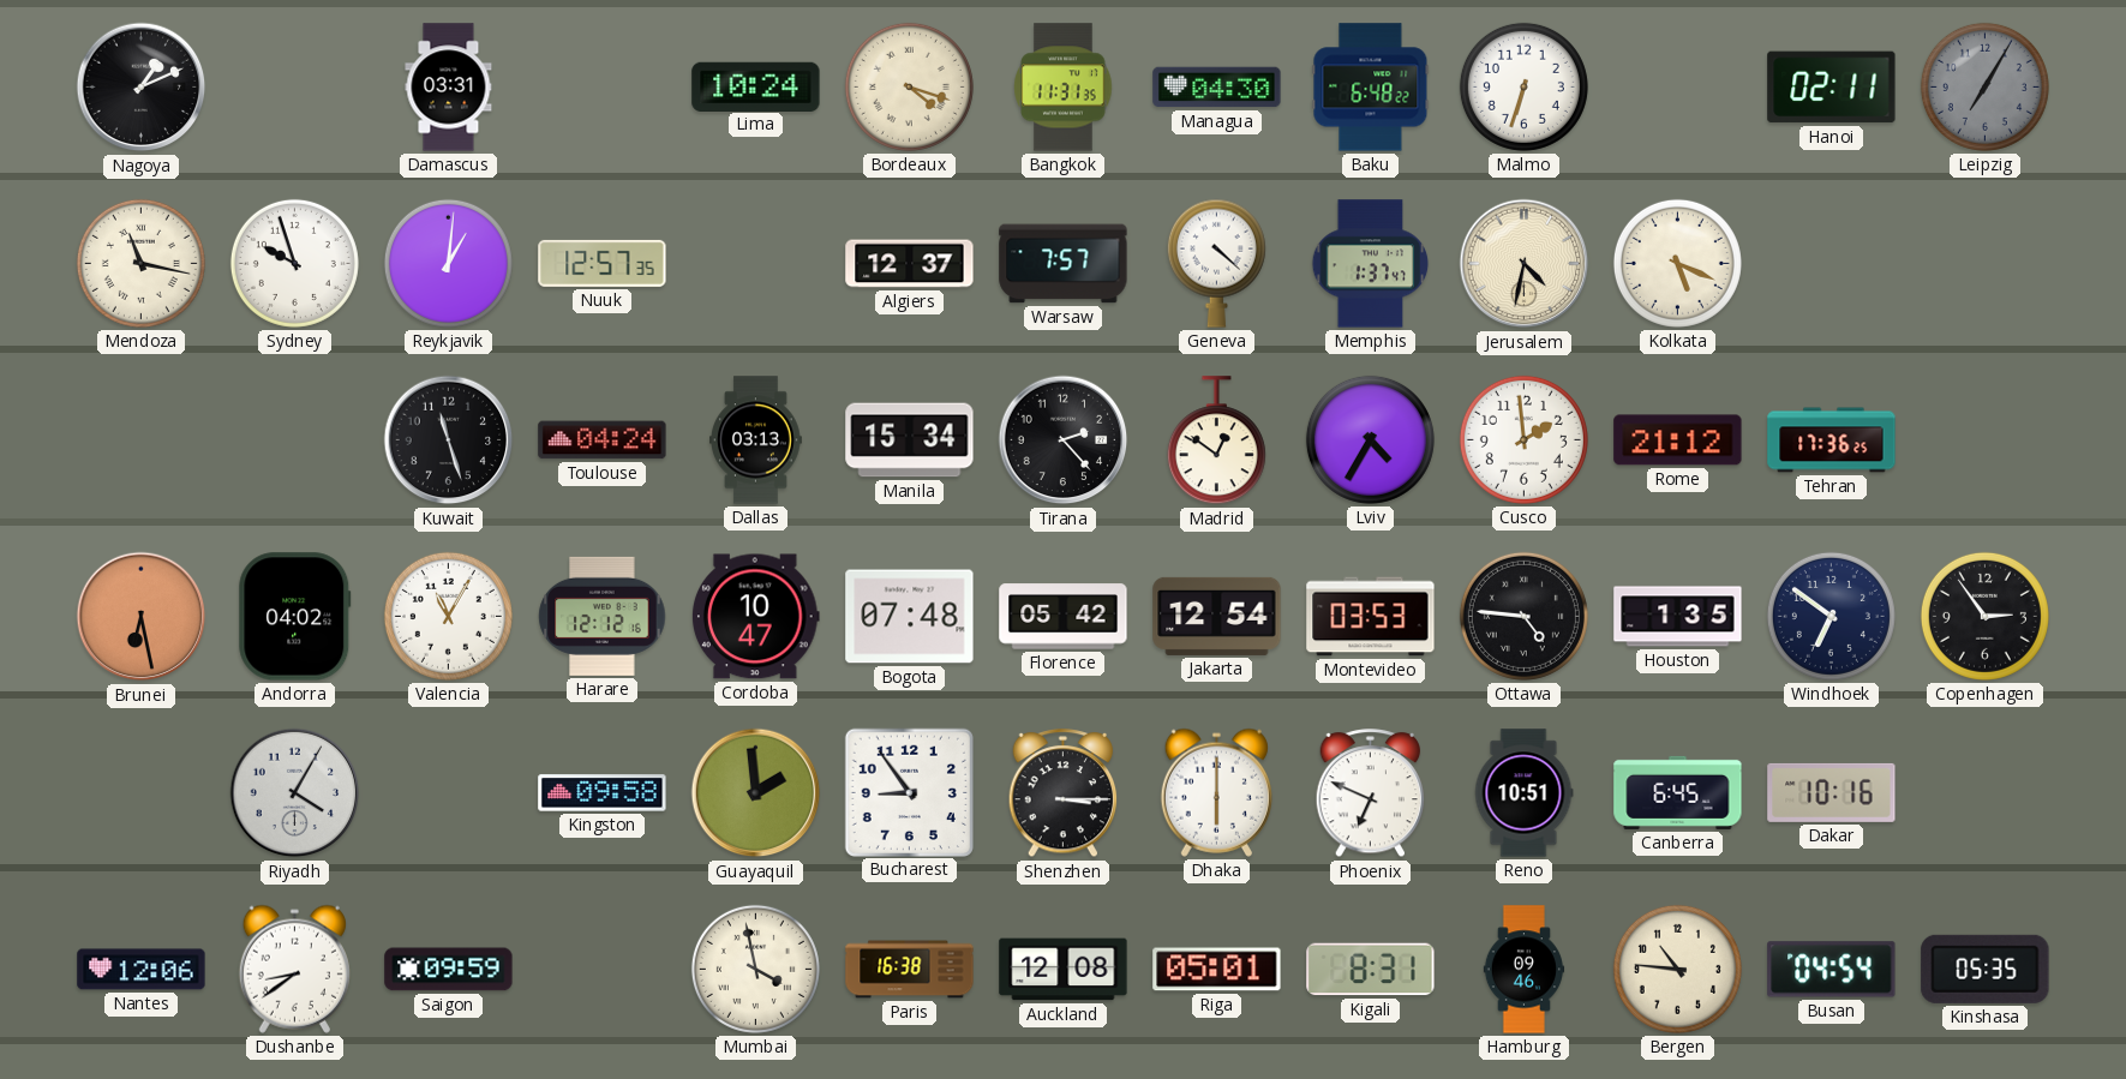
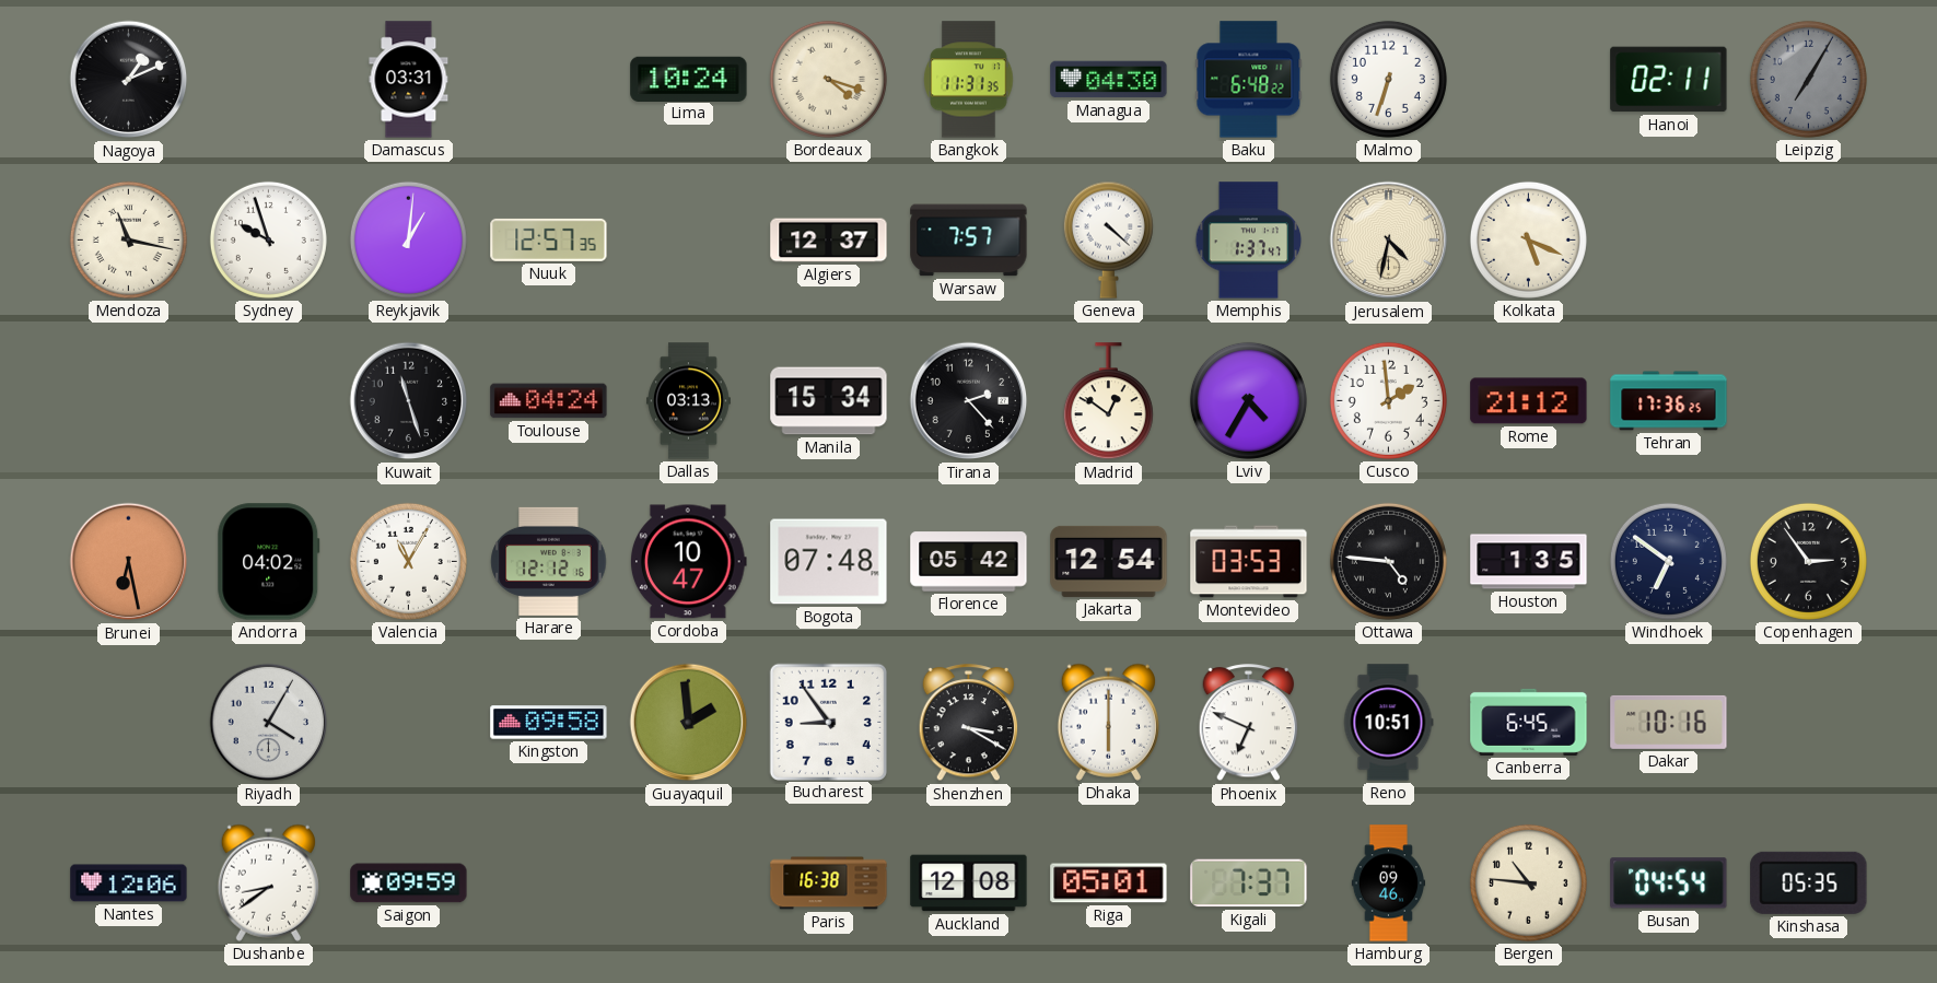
Shenzhen: 3:15 -> 3:20
Mumbai: 3:58 -> none
Kigali: 8:31 -> 7:37
